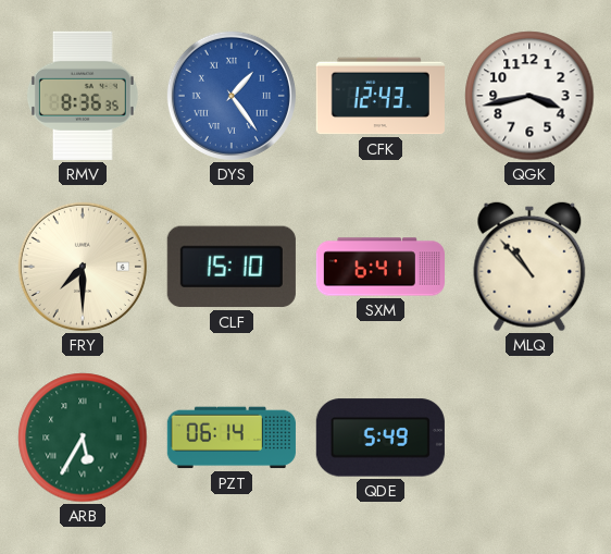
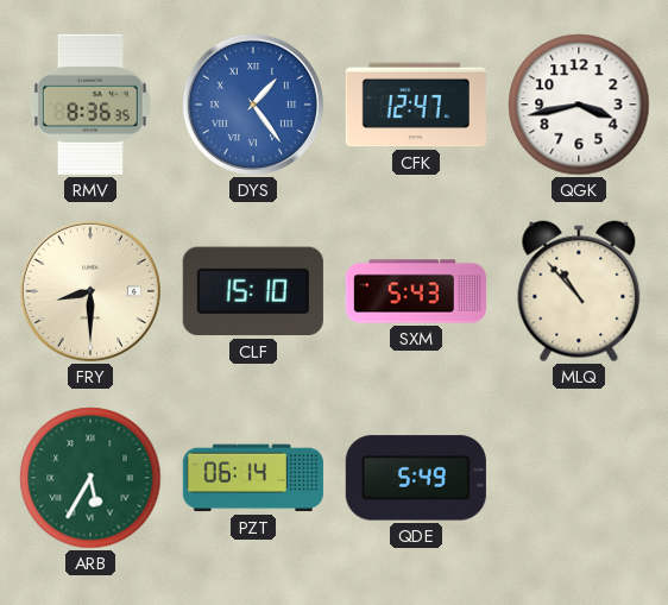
CFK: 12:43 -> 12:47
FRY: 7:30 -> 8:30
SXM: 6:41 -> 5:43
